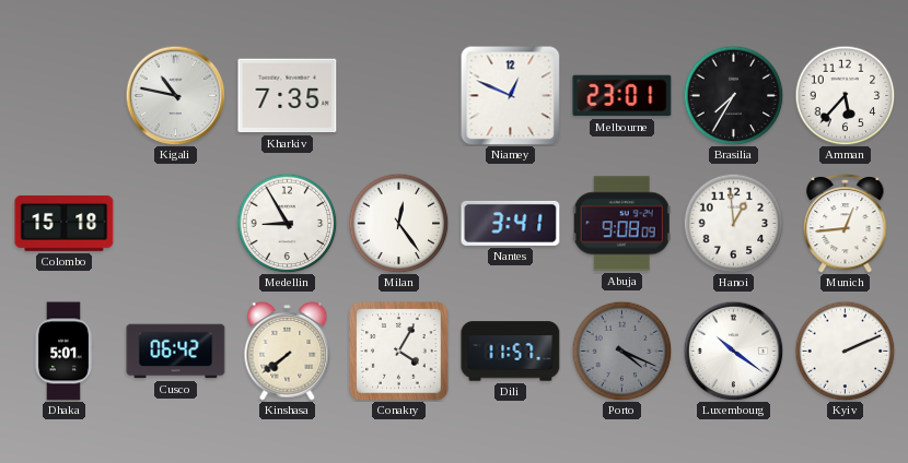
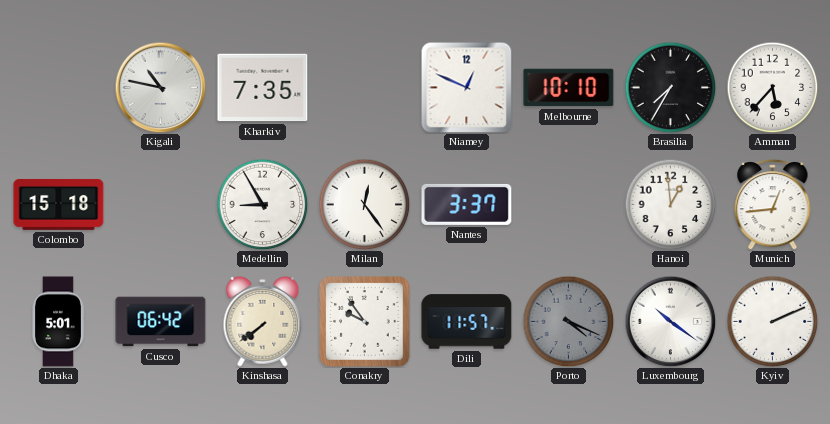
Melbourne: 23:01 -> 10:10
Nantes: 3:41 -> 3:37
Abuja: 9:08 -> none
Conakry: 4:05 -> 9:54
